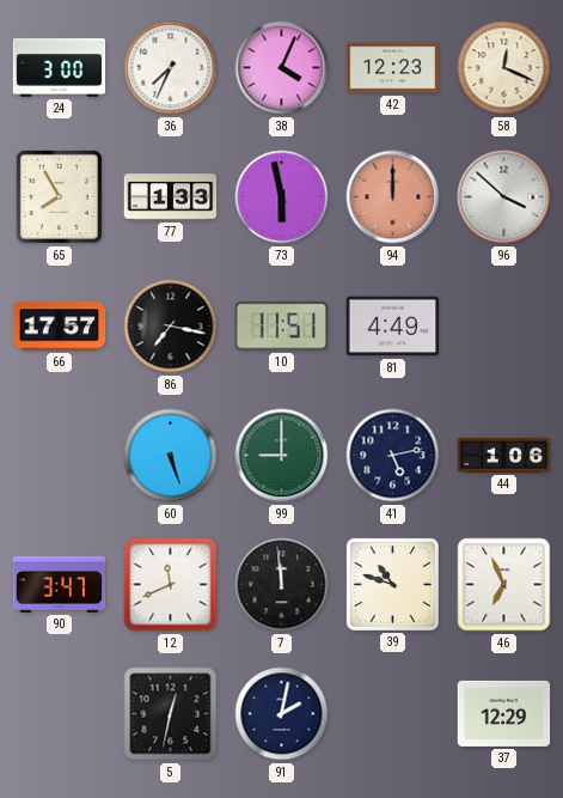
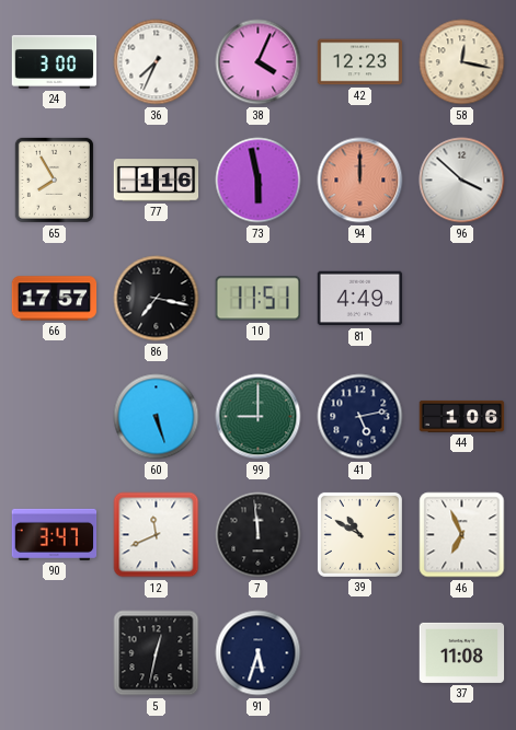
58: 12:19 -> 12:17
77: 1:33 -> 1:16
39: 10:48 -> 10:50
91: 2:02 -> 5:33
37: 12:29 -> 11:08
